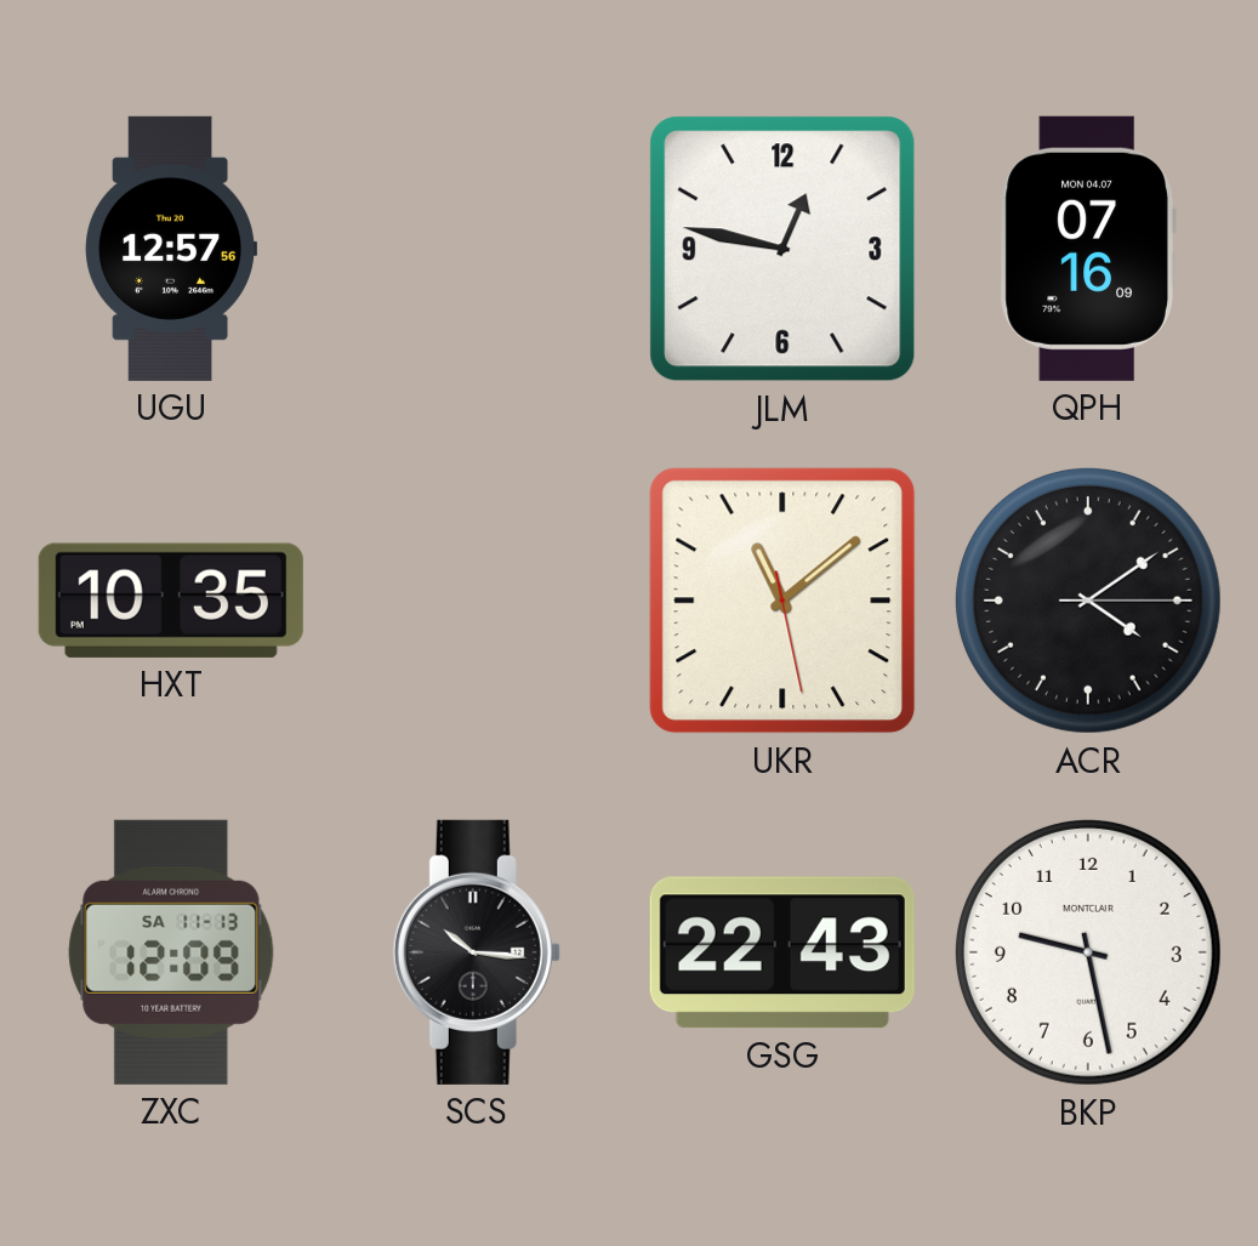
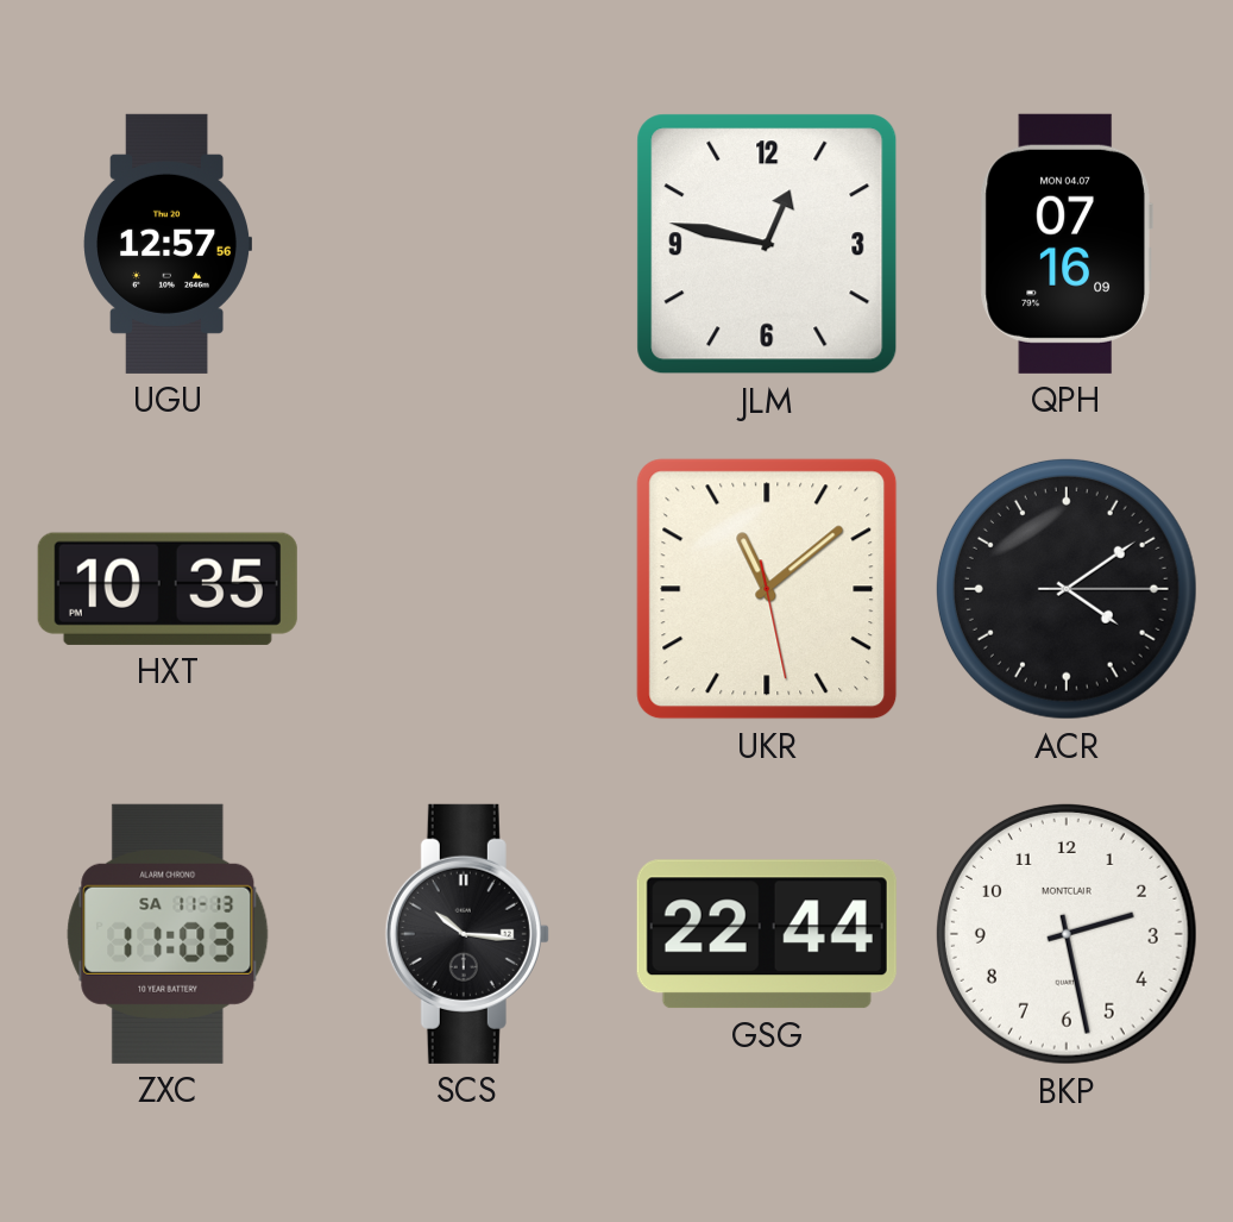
ZXC: 12:09 -> 11:03
GSG: 22:43 -> 22:44
BKP: 9:28 -> 2:28
